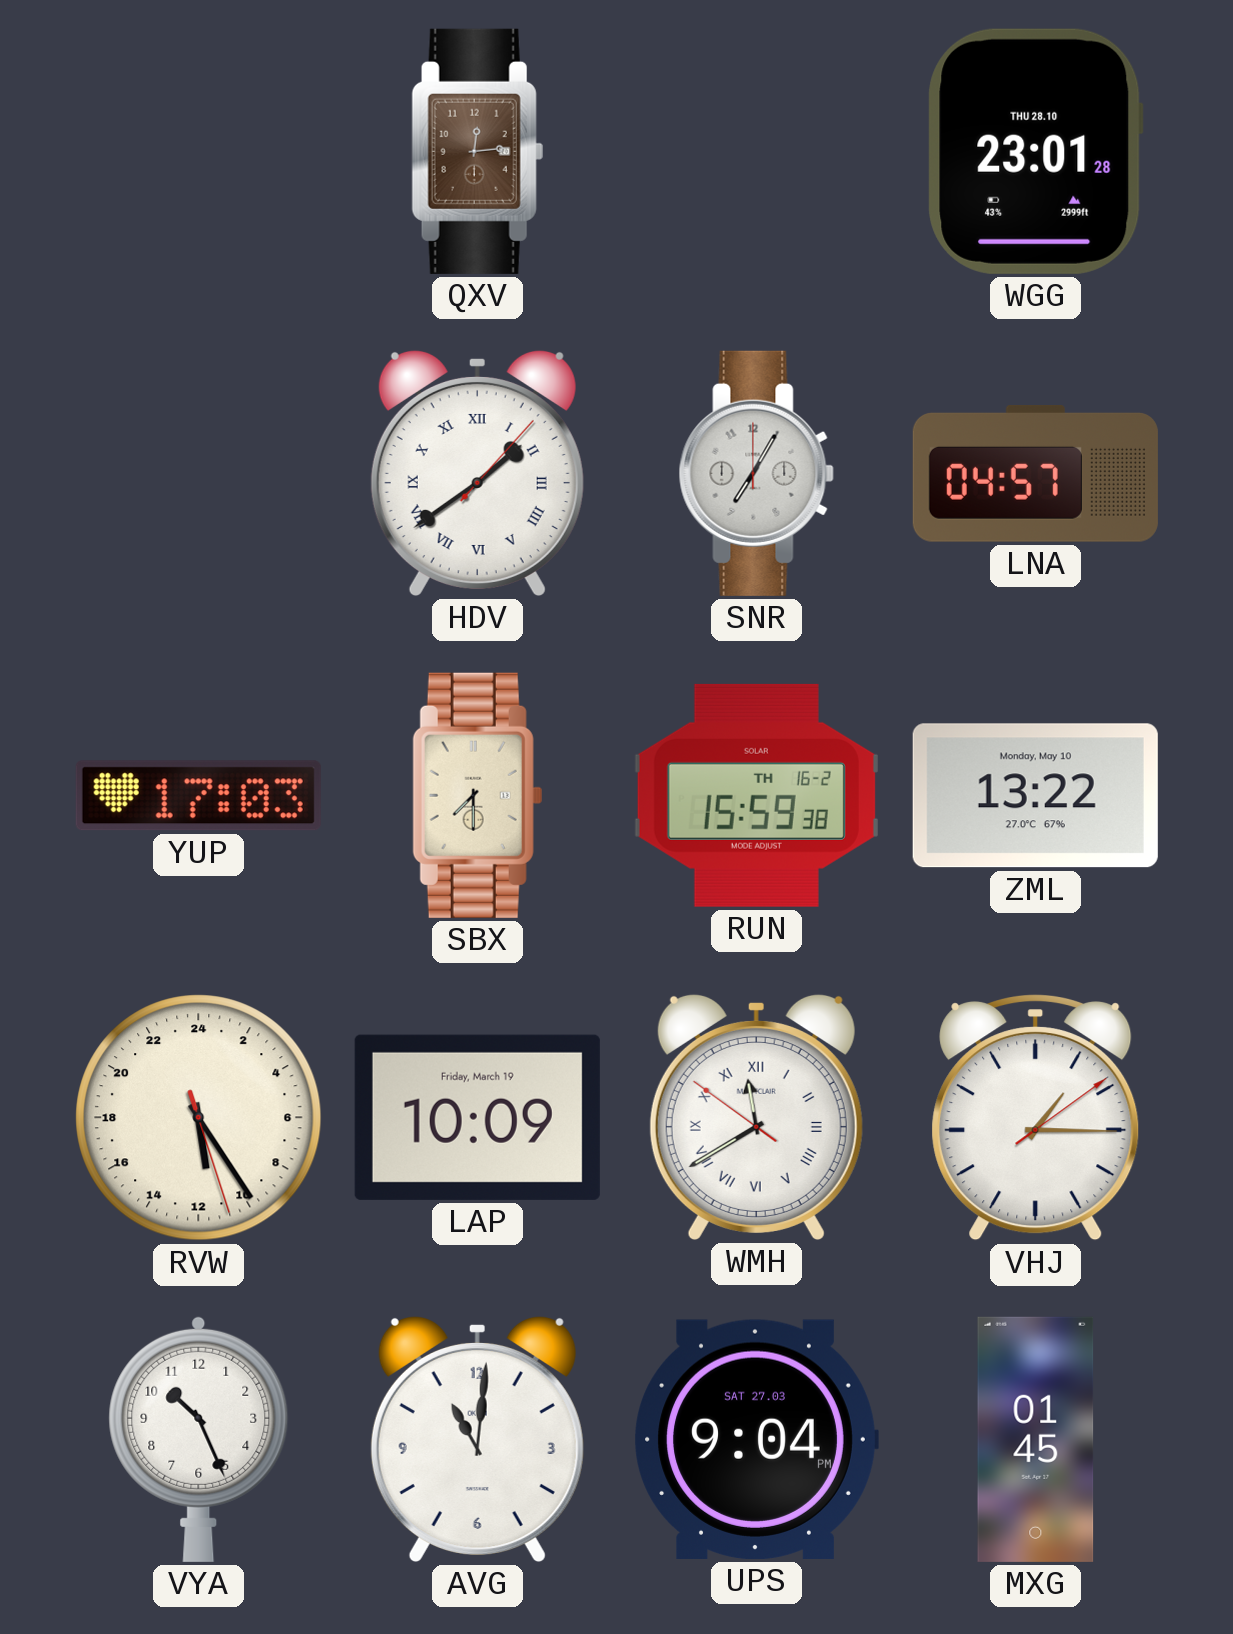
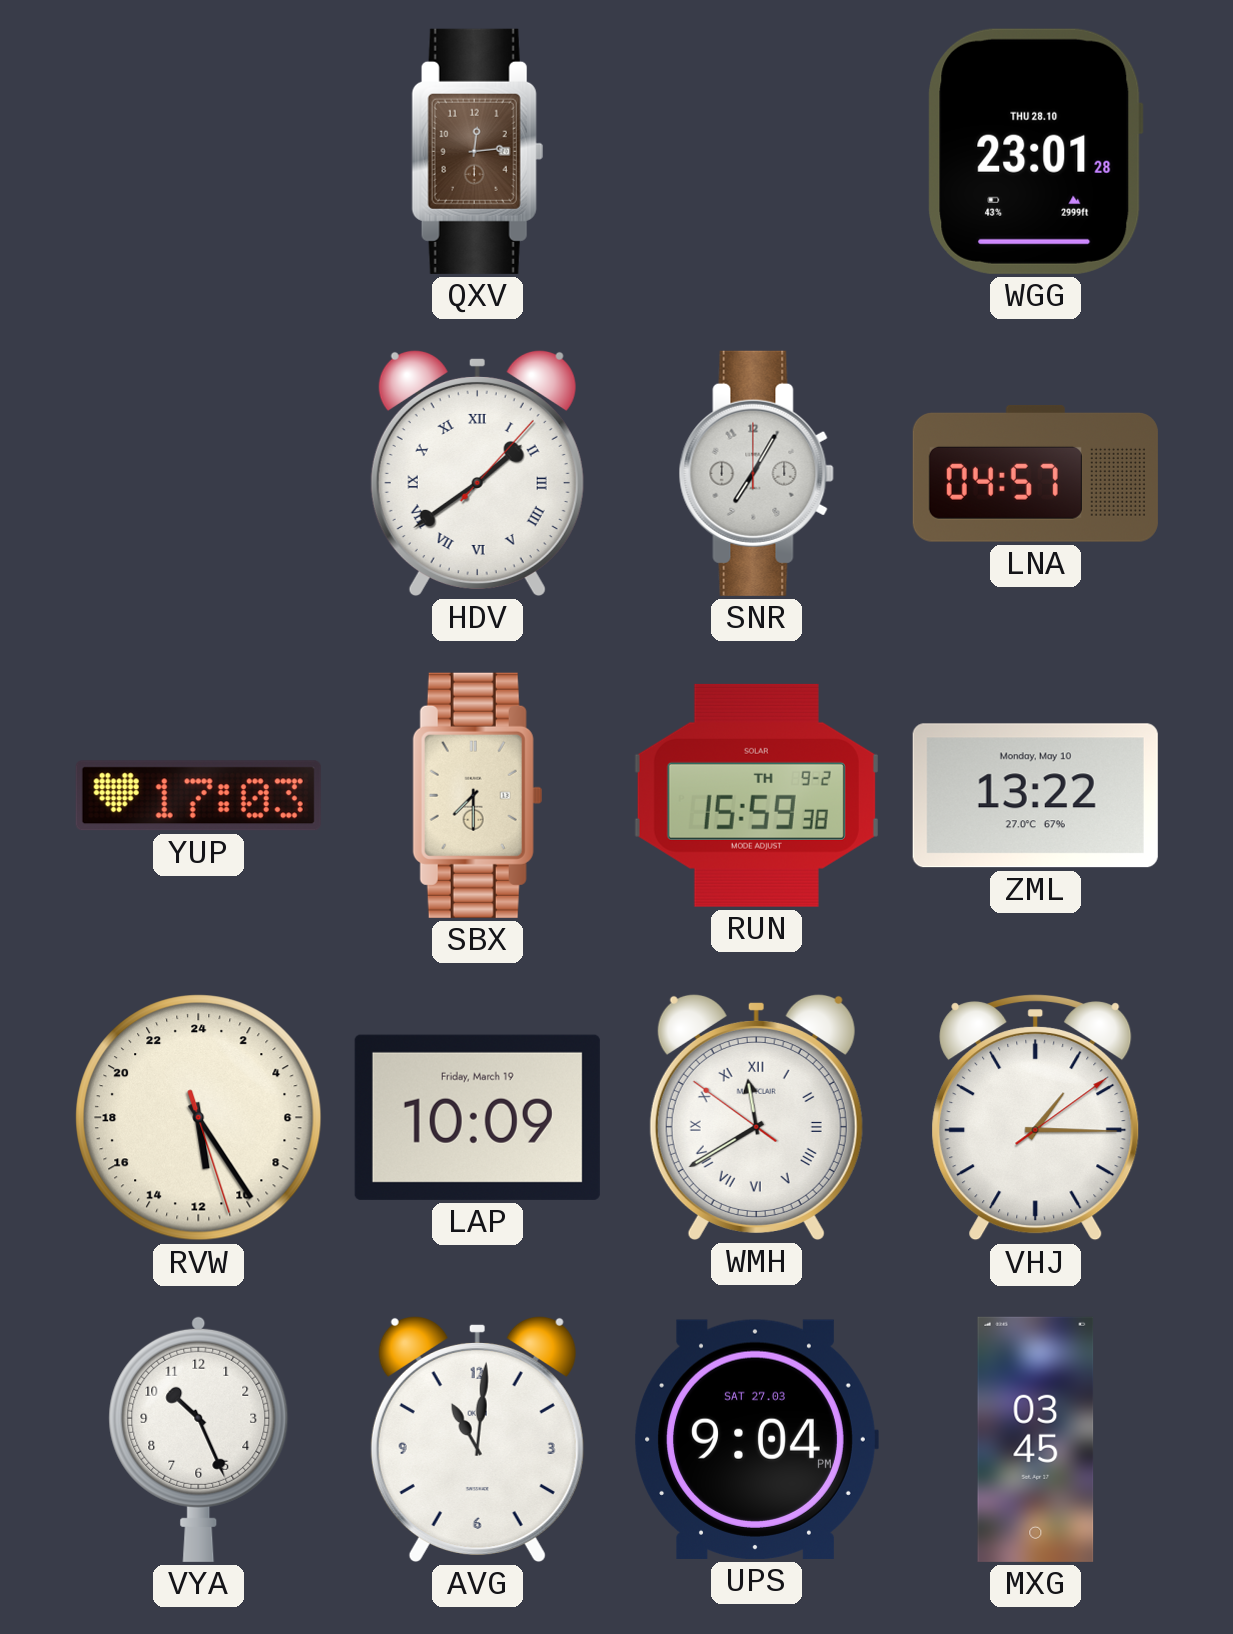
RUN date: TH 16-2 -> TH 9-2
MXG: 01:45 -> 03:45
